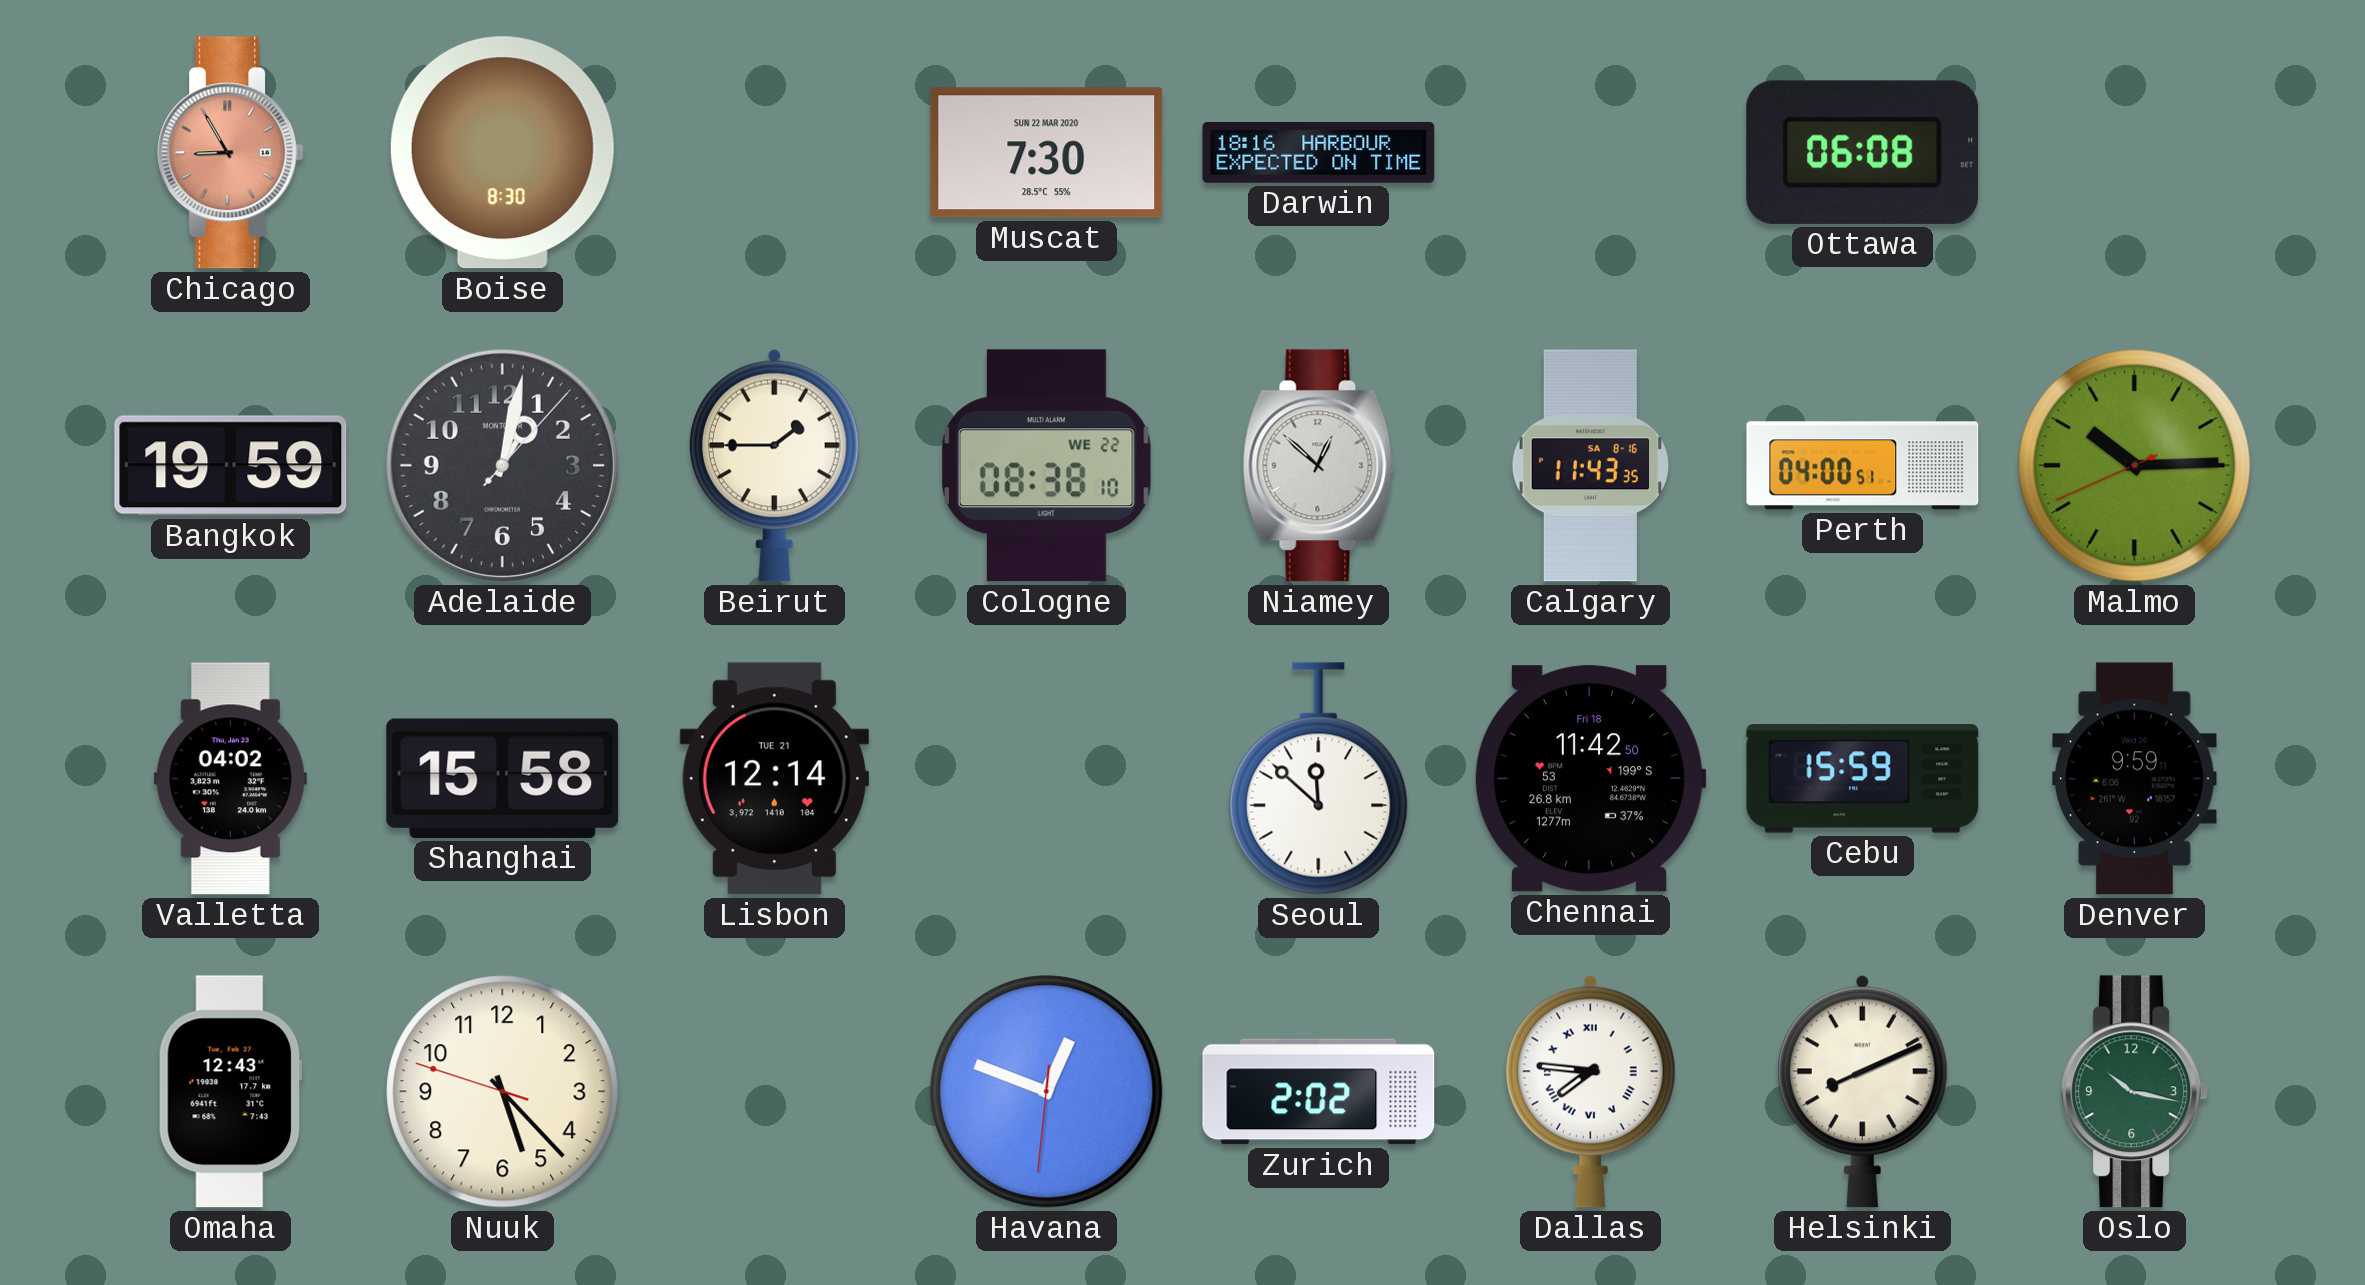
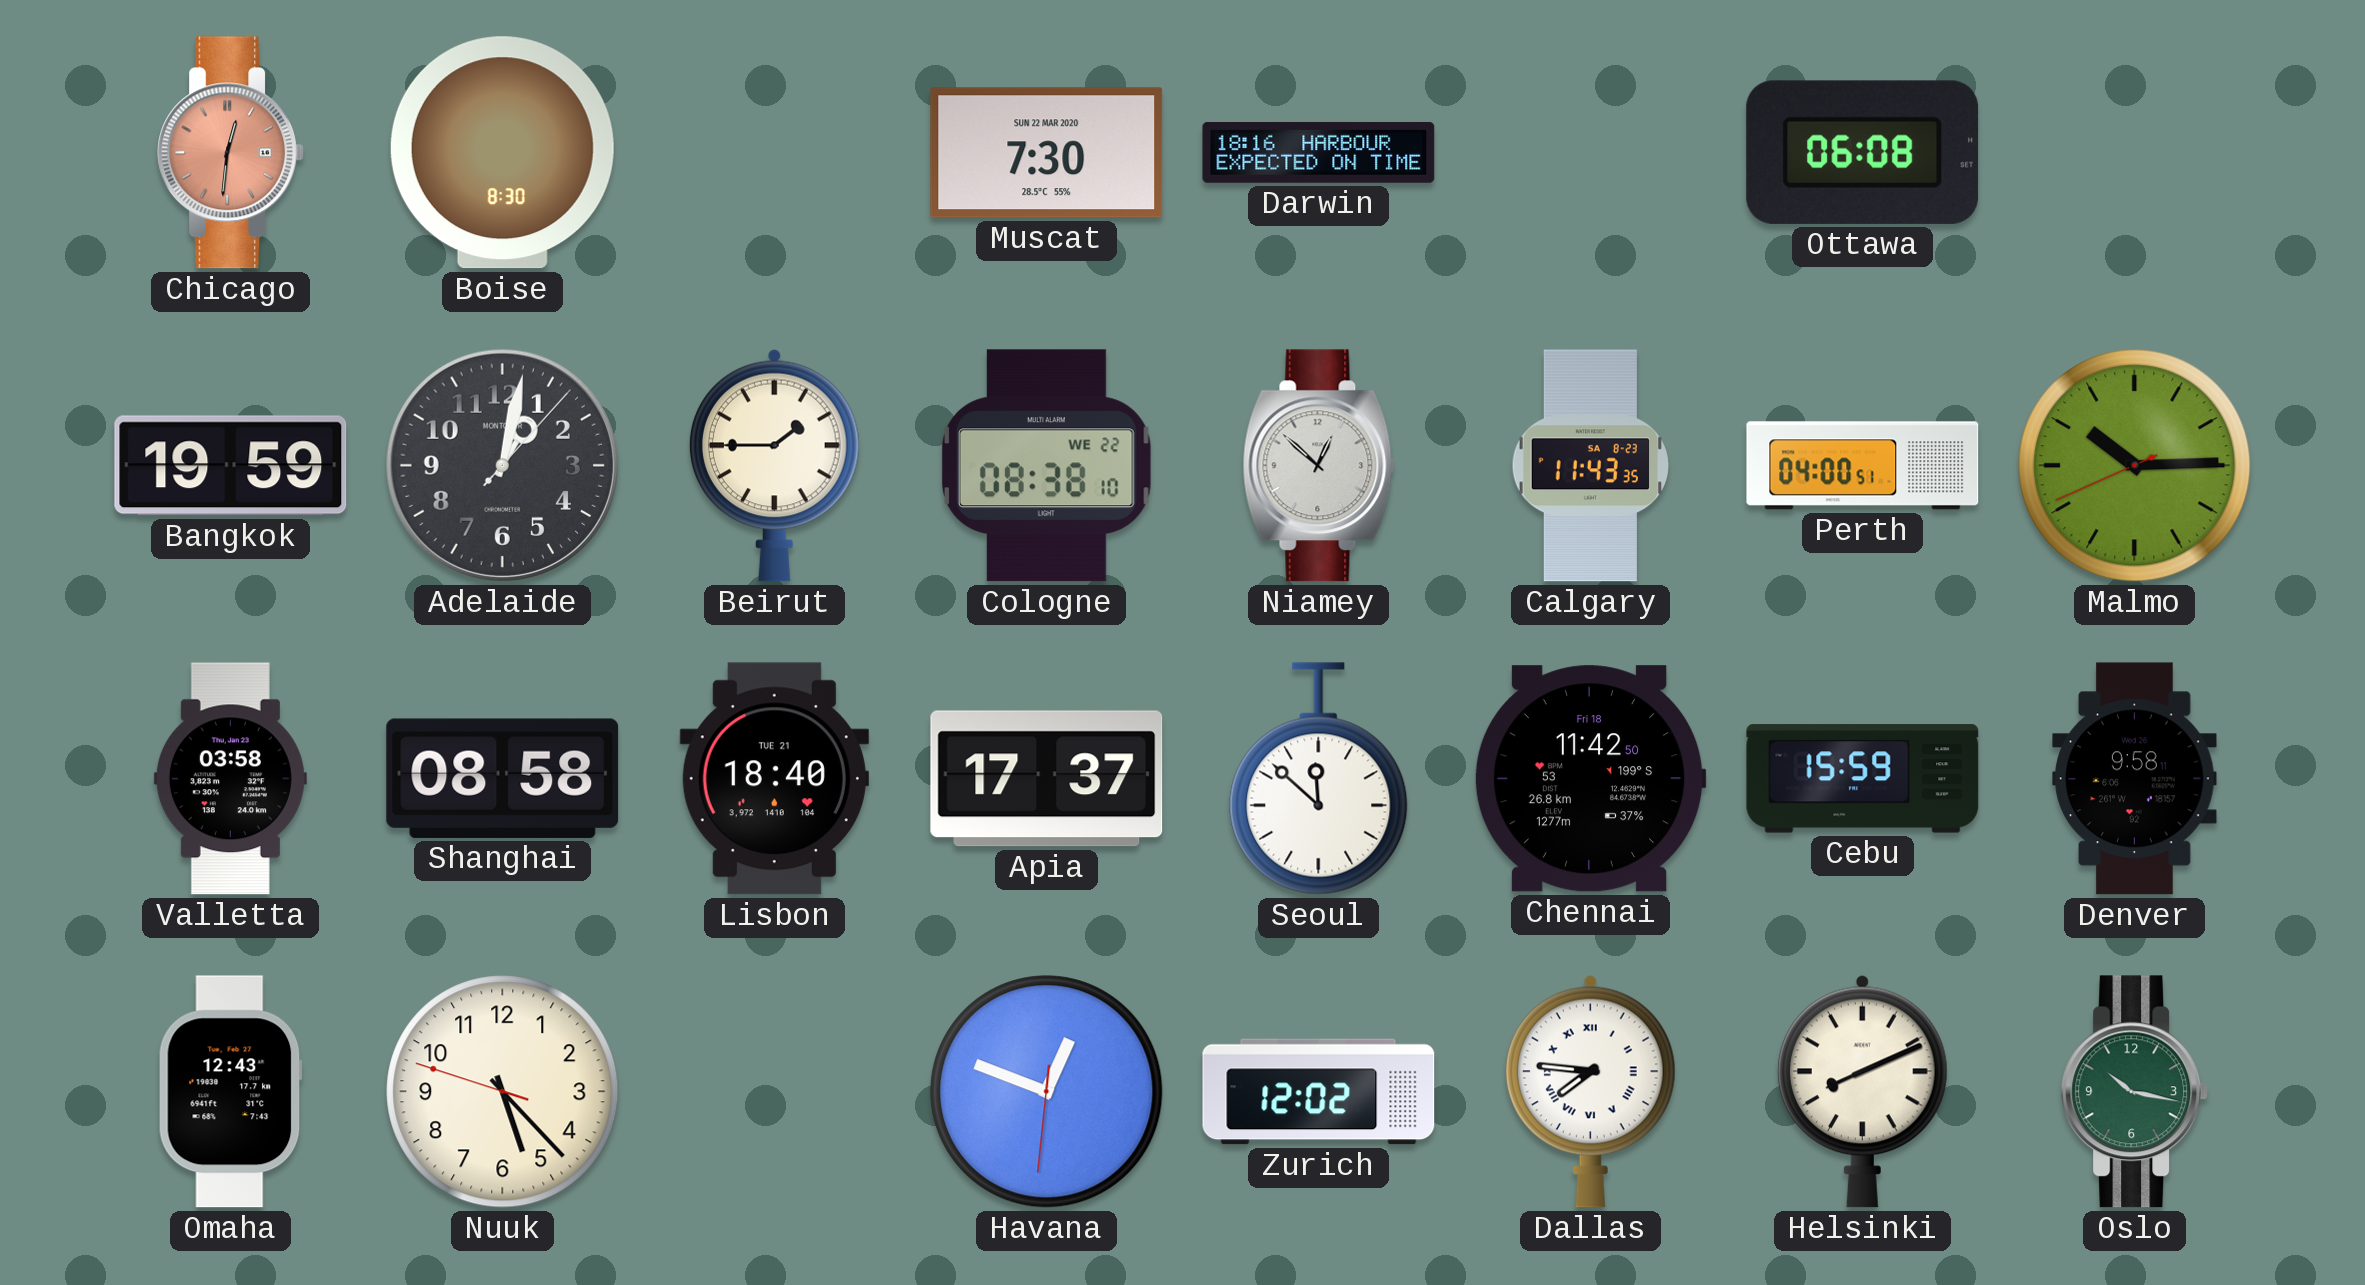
Chicago: 8:55 -> 12:31
Calgary date: SA 8-16 -> SA 8-23
Valletta: 04:02 -> 03:58
Shanghai: 15:58 -> 08:58
Lisbon: 12:14 -> 18:40
Apia: none -> 17:37
Denver: 9:59 -> 9:58
Zurich: 2:02 -> 12:02
